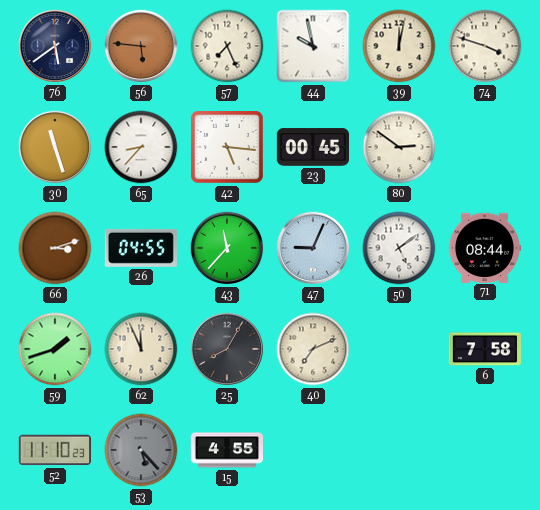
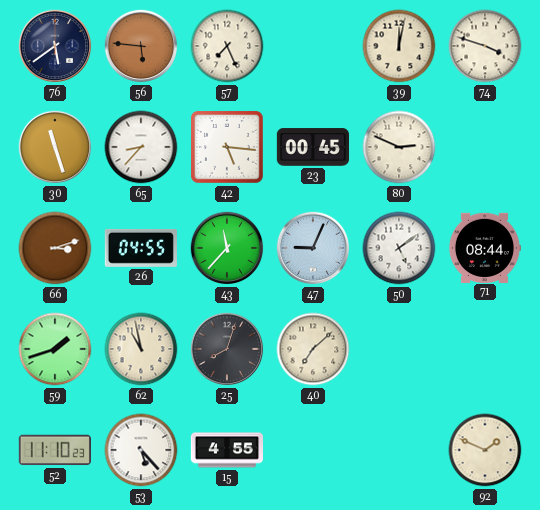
44: 9:58 -> none
80: 2:51 -> 2:49
62: 11:56 -> 10:58
25: 8:05 -> 8:03
40: 7:11 -> 7:08
6: 7:58 -> none
53 dial: grey -> white
92: none -> 1:49
